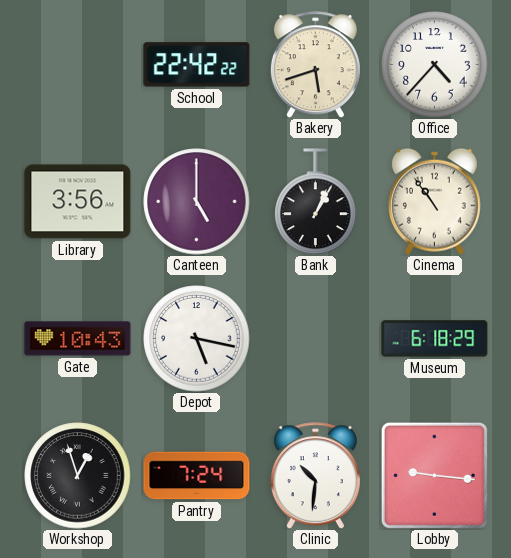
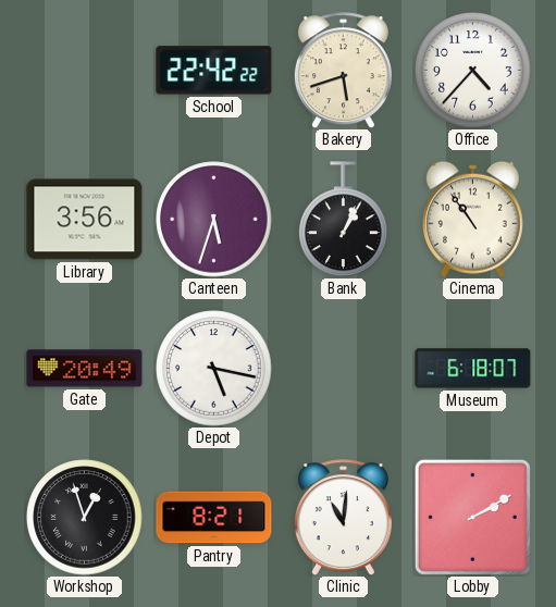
Canteen: 5:00 -> 5:33
Gate: 10:43 -> 20:49
Museum: 6:18:29 -> 6:18:07
Pantry: 7:24 -> 8:21
Clinic: 10:31 -> 11:01
Lobby: 9:16 -> 2:10
